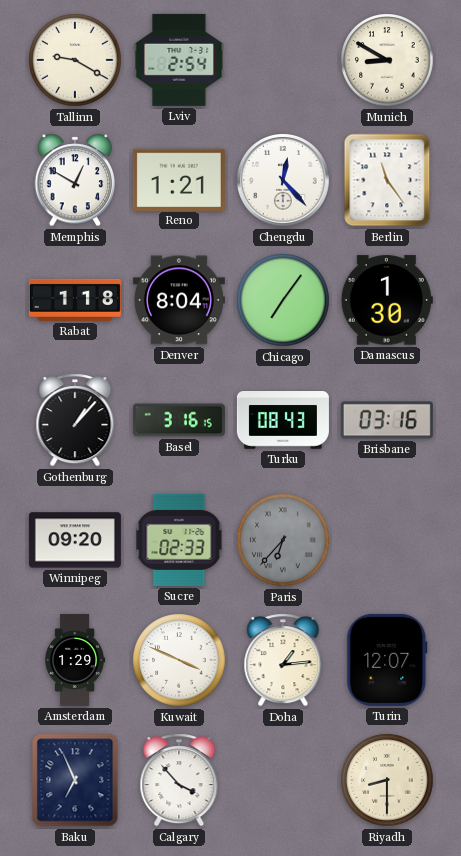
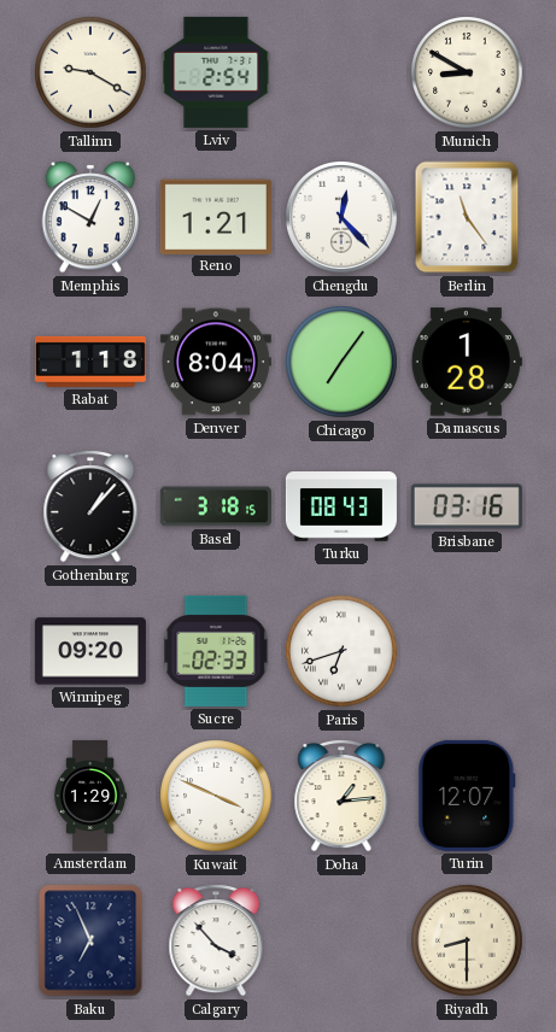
Damascus: 1:30 -> 1:28
Basel: 3:16 -> 3:18
Paris: 6:37 -> 6:42
Paris dial: grey -> white
